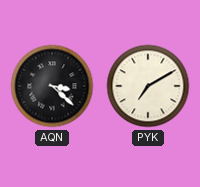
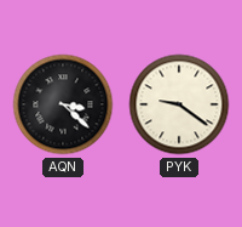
PYK: 7:10 -> 9:21
